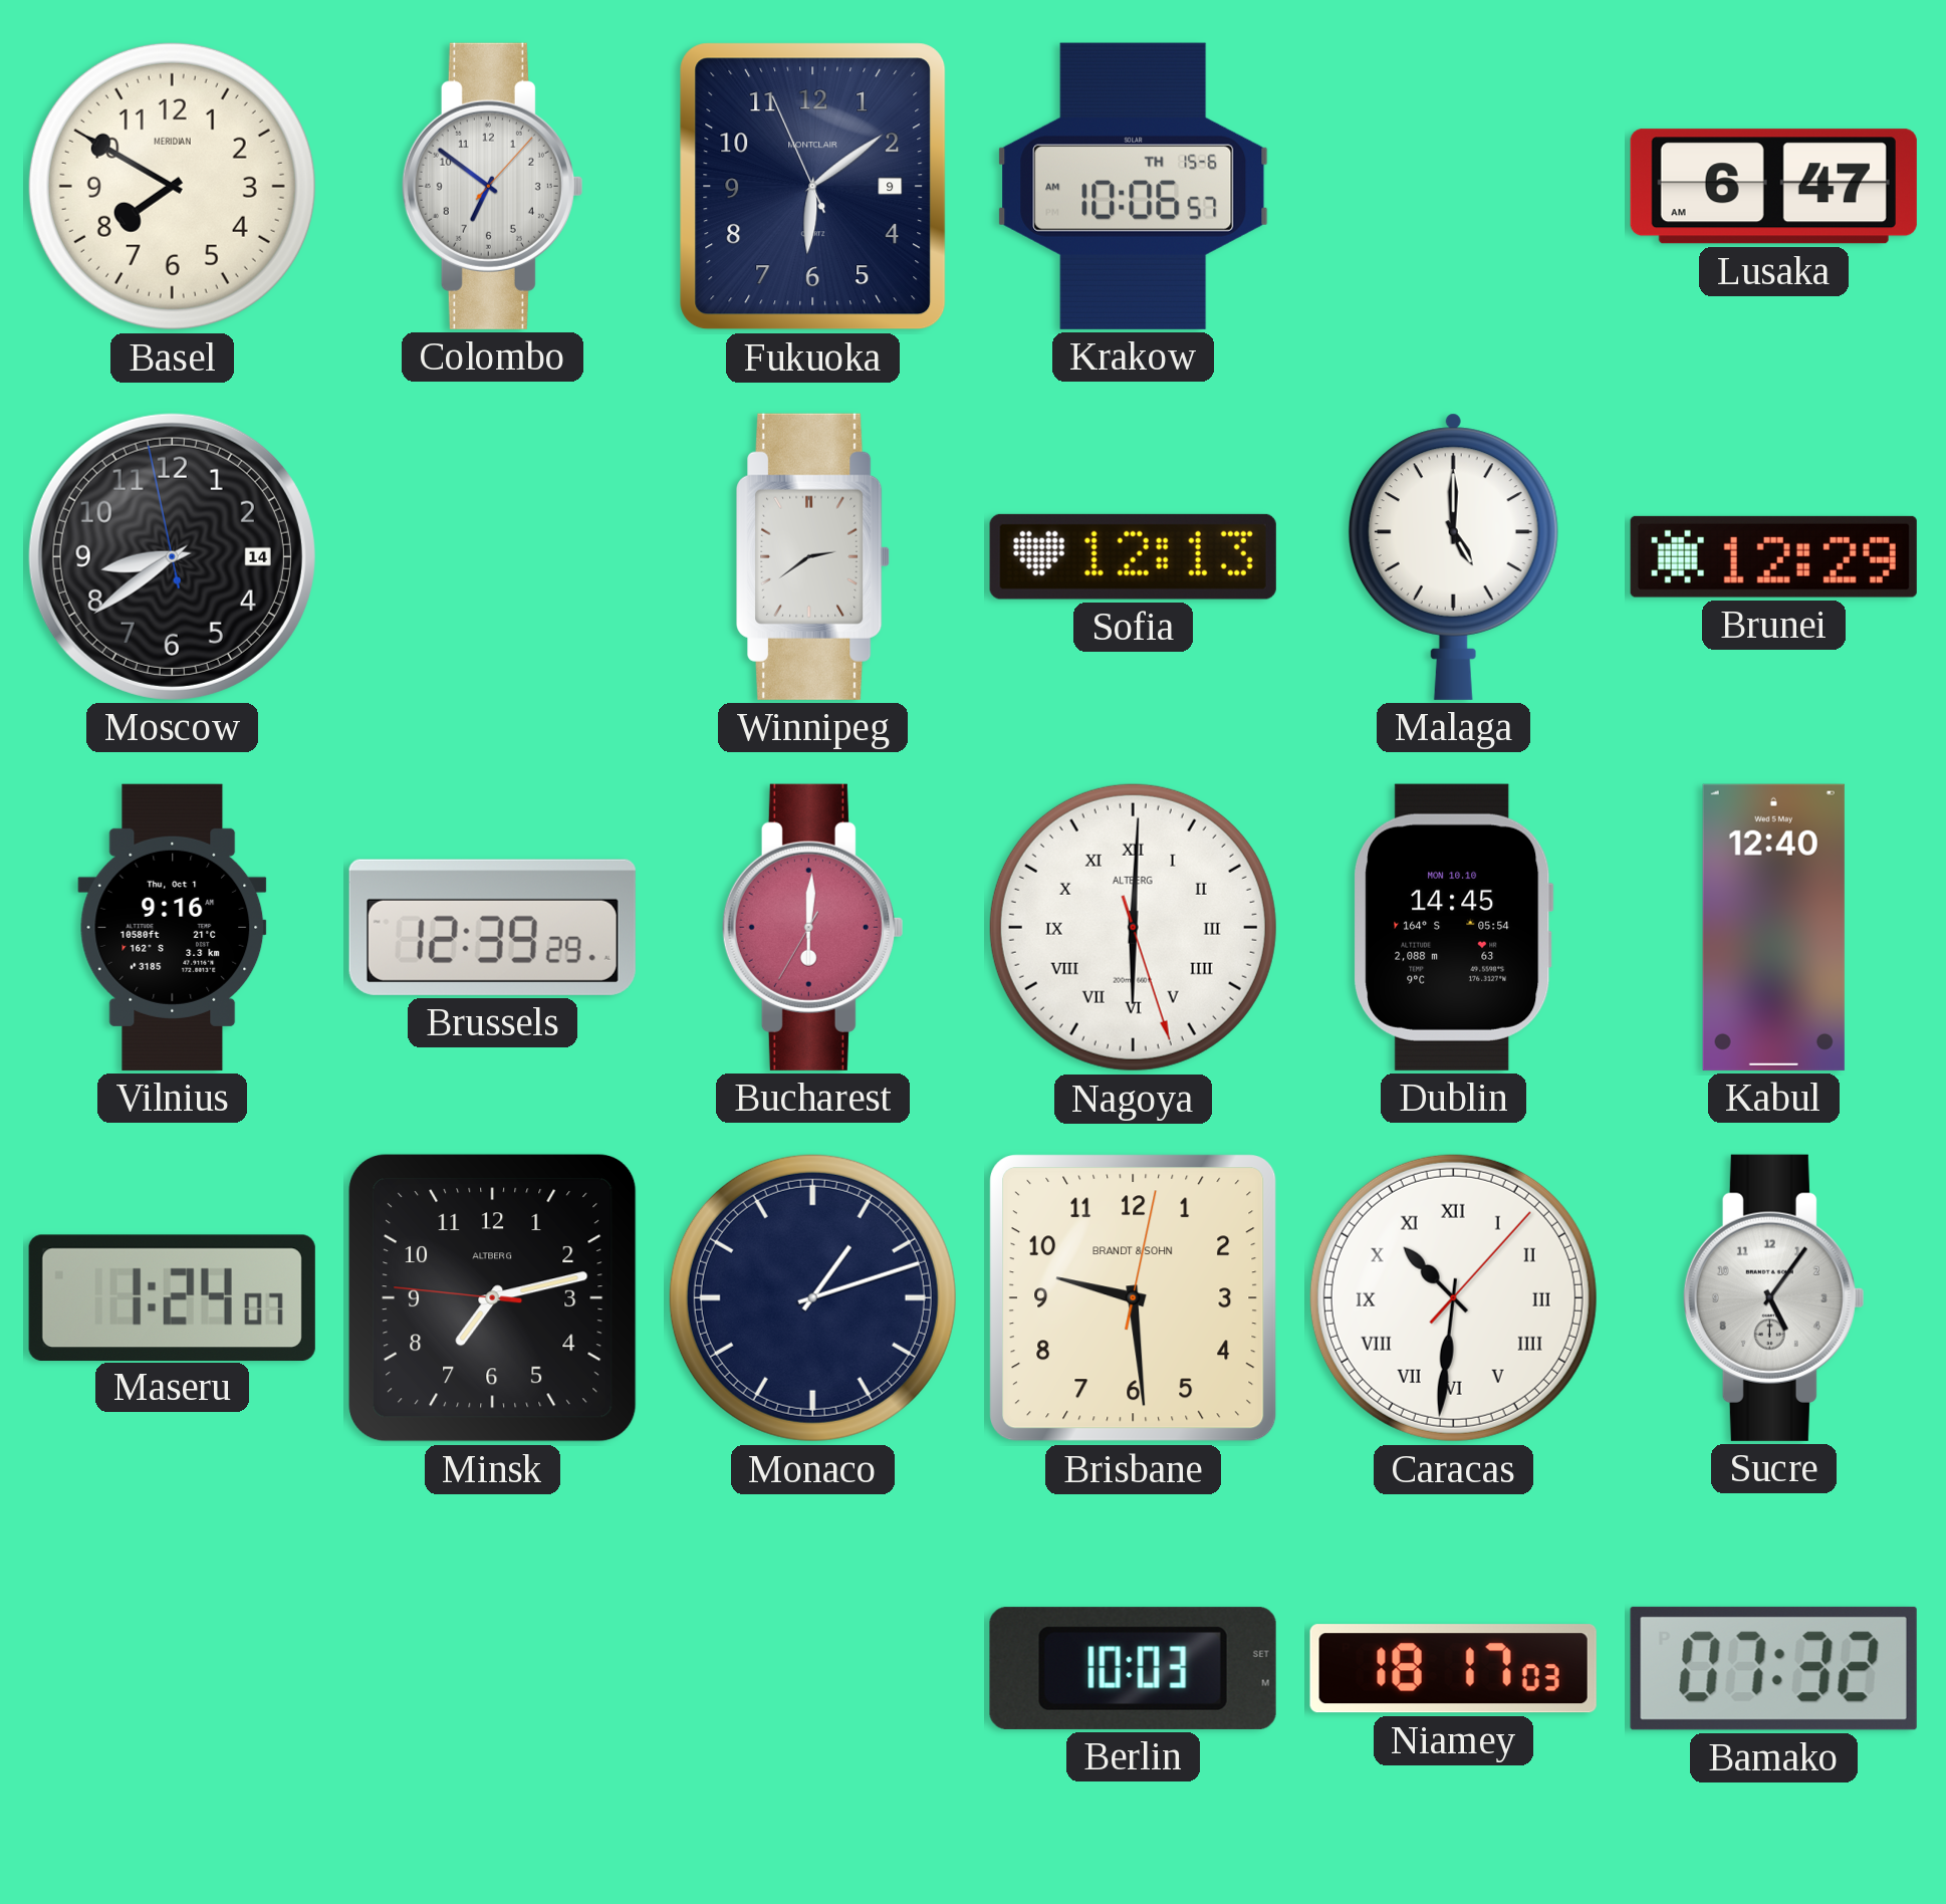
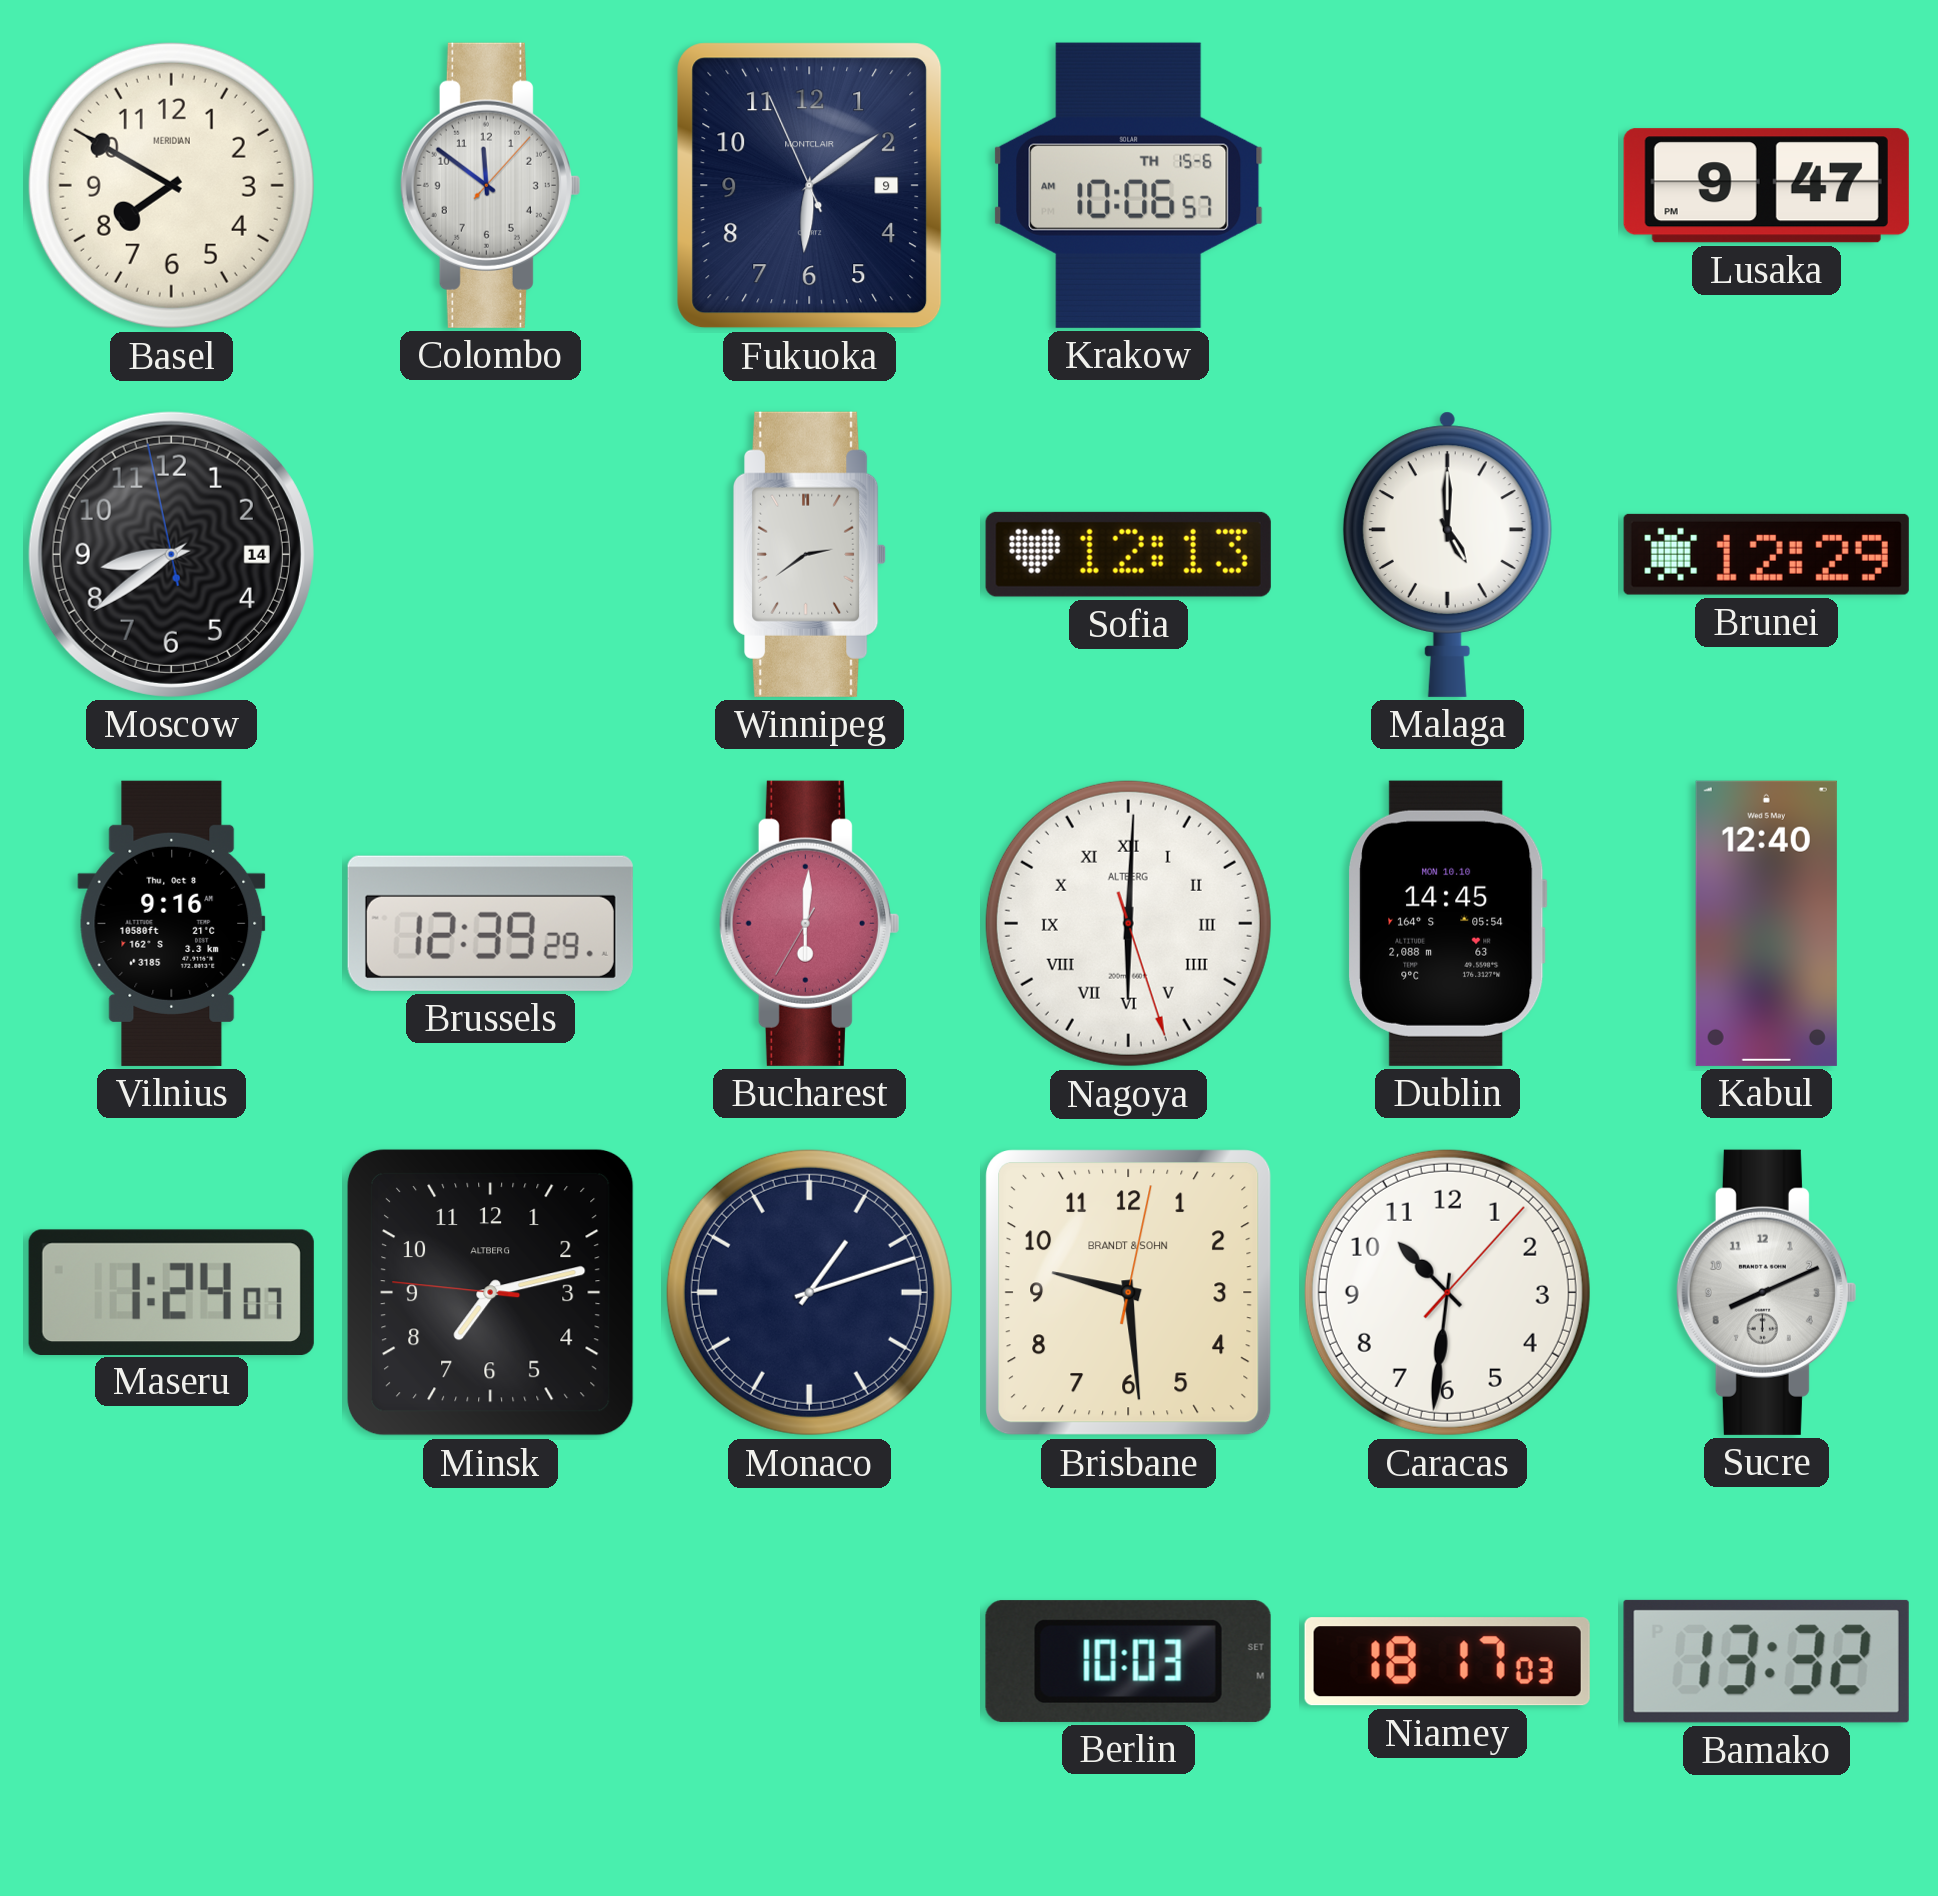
Colombo: 6:51 -> 11:51
Lusaka: 6:47 -> 9:47
Vilnius date: Thu, Oct 1 -> Thu, Oct 8
Caracas numerals: Roman -> Arabic
Sucre: 5:06 -> 8:11
Bamako: 07:32 -> 13:32
